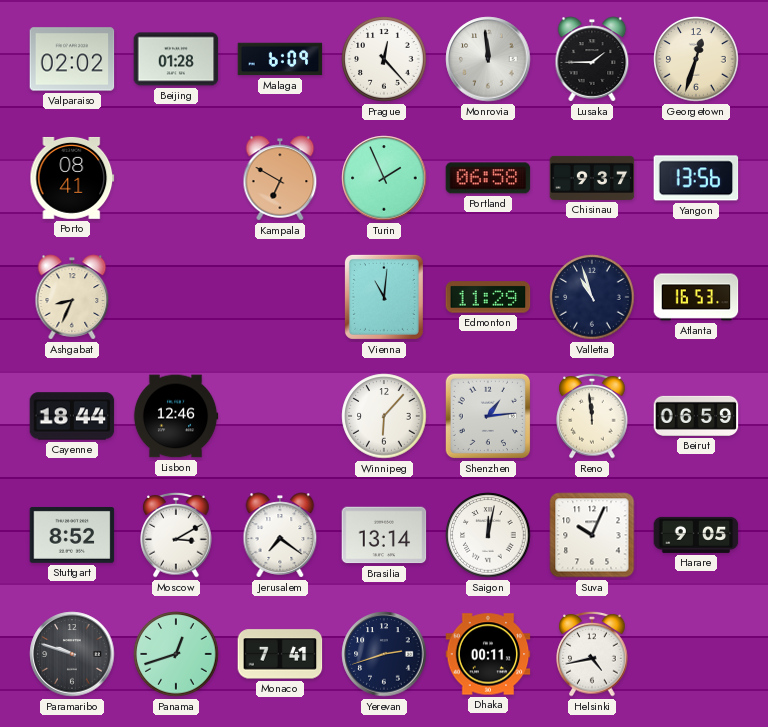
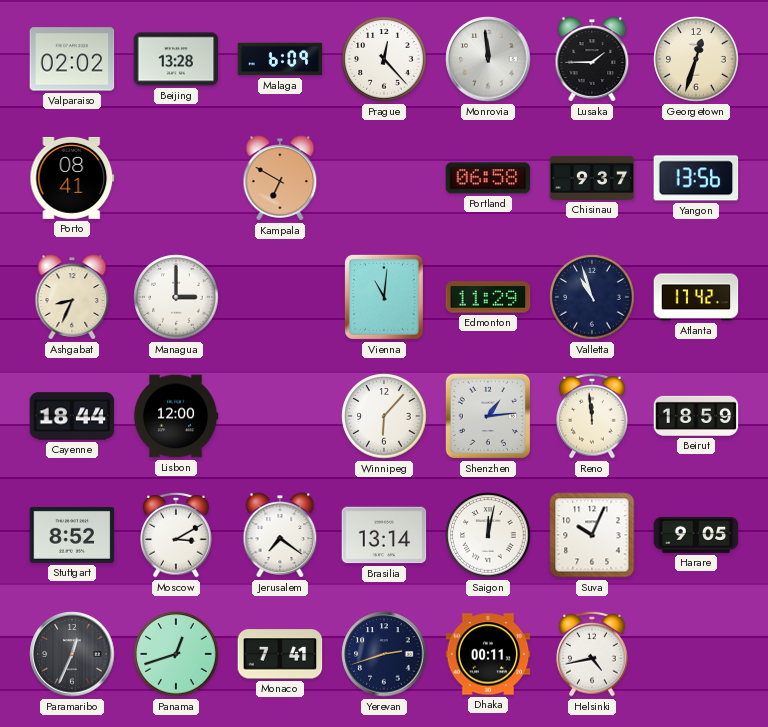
Beijing: 01:28 -> 13:28
Turin: 1:56 -> none
Managua: none -> 3:00
Atlanta: 16:53 -> 17:42
Lisbon: 12:46 -> 12:00
Beirut: 06:59 -> 18:59
Paramaribo: 9:48 -> 12:34
